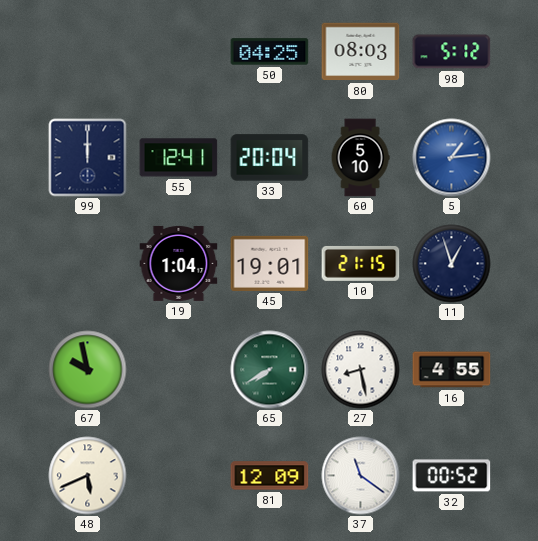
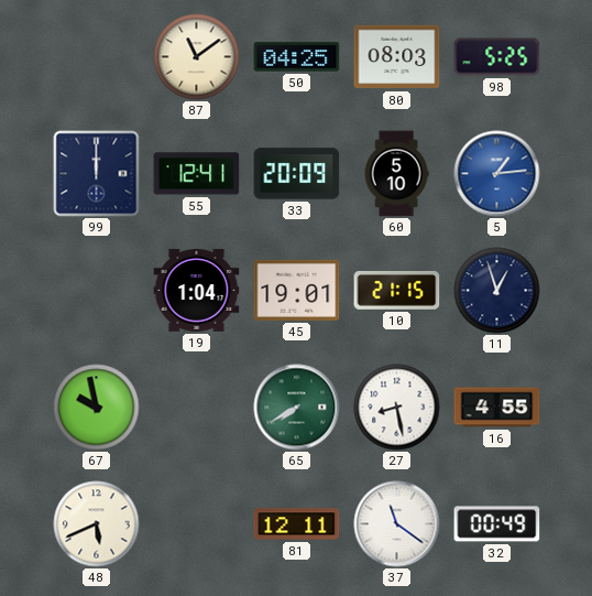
87: none -> 11:09
98: 5:12 -> 5:25
33: 20:04 -> 20:09
81: 12:09 -> 12:11
32: 00:52 -> 00:49
